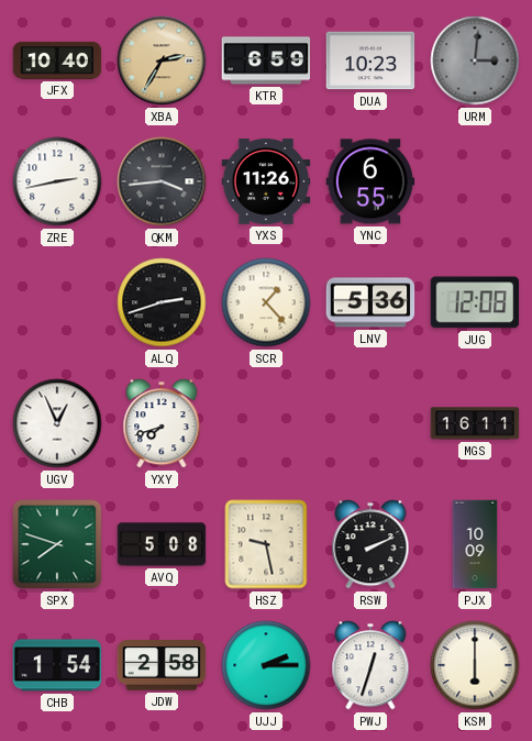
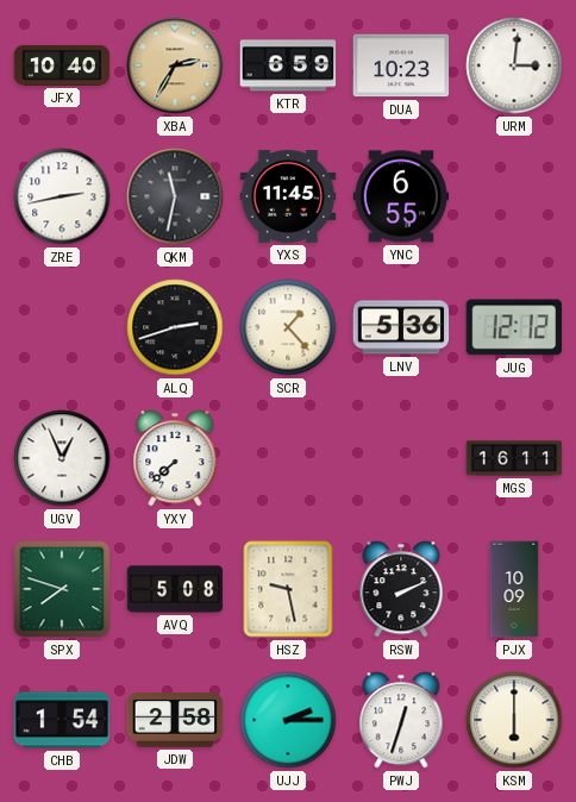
URM dial: grey -> white
QKM: 3:44 -> 11:32
YXS: 11:26 -> 11:45
JUG: 12:08 -> 12:12
YXY: 7:42 -> 7:38
